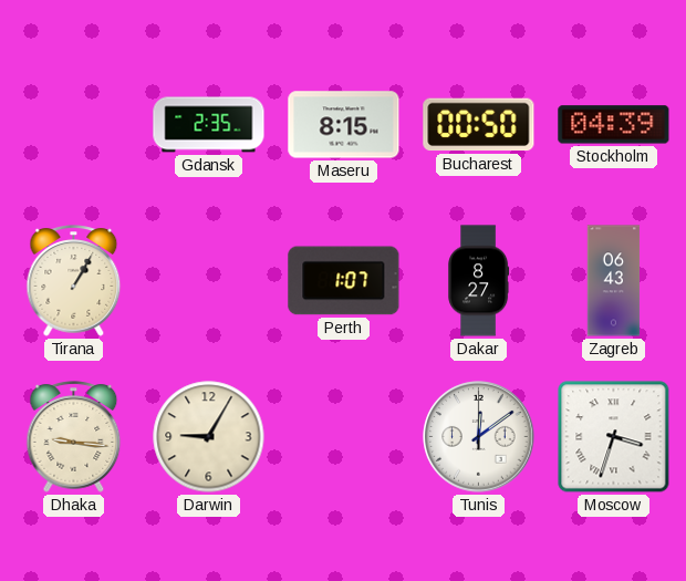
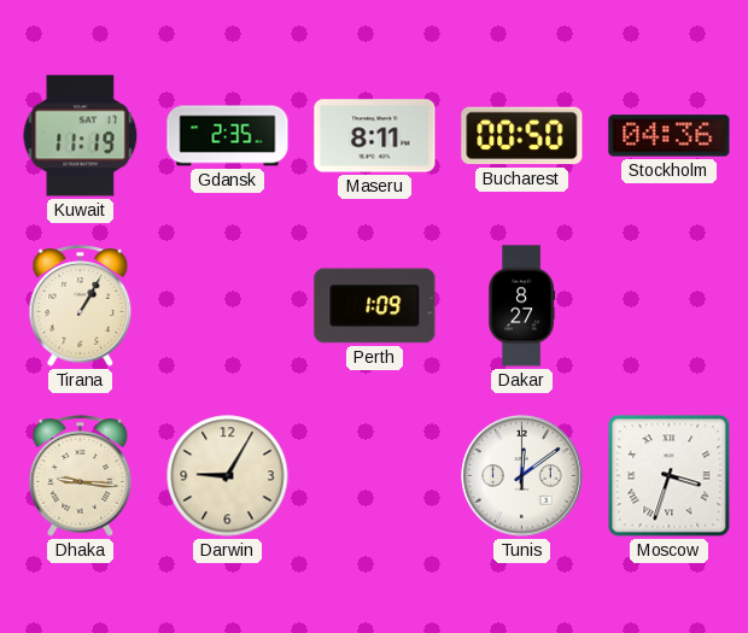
Kuwait: none -> 11:19
Maseru: 8:15 -> 8:11
Stockholm: 04:39 -> 04:36
Perth: 1:07 -> 1:09
Zagreb: 06:43 -> none
